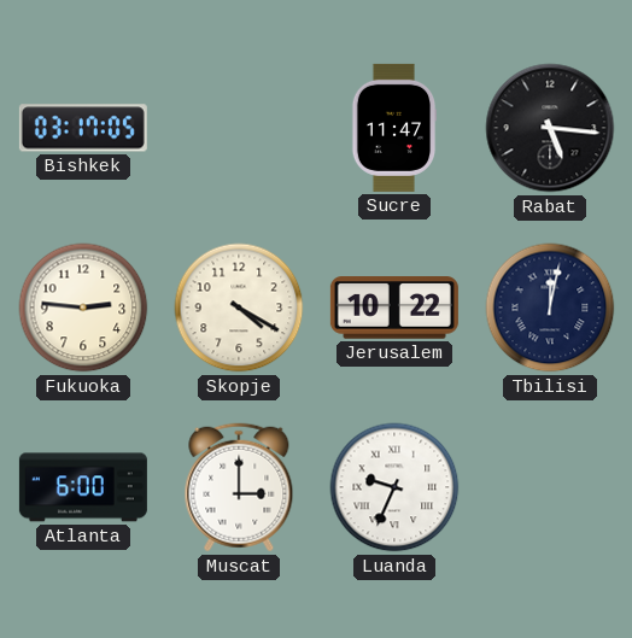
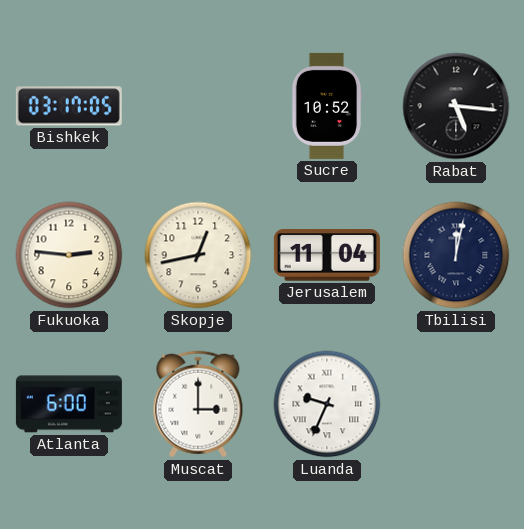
Sucre: 11:47 -> 10:52
Skopje: 4:20 -> 12:43
Jerusalem: 10:22 -> 11:04
